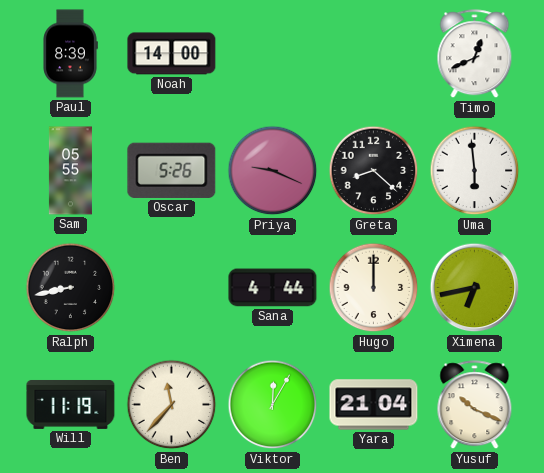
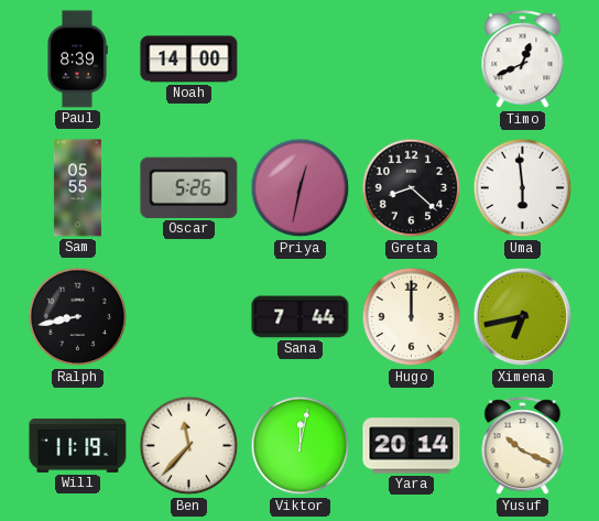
Priya: 9:19 -> 12:32
Sana: 4:44 -> 7:44
Viktor: 12:05 -> 12:02
Yara: 21:04 -> 20:14
